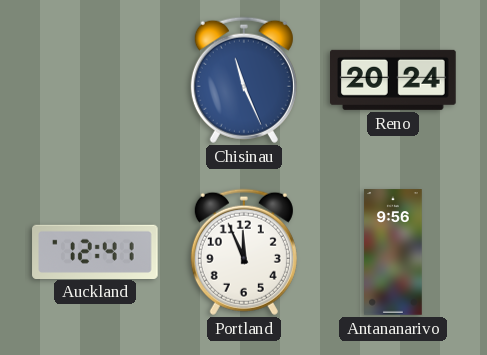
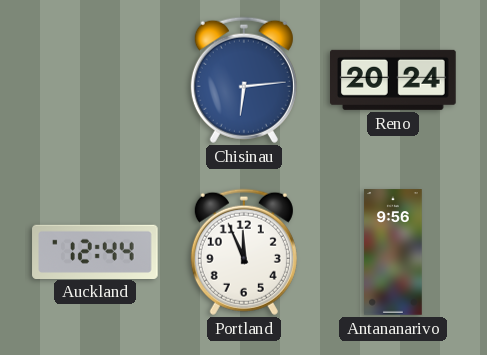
Chisinau: 11:26 -> 6:14
Auckland: 12:41 -> 12:44
